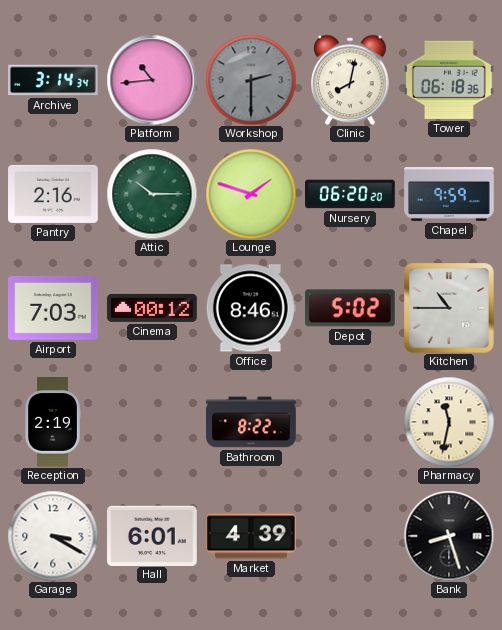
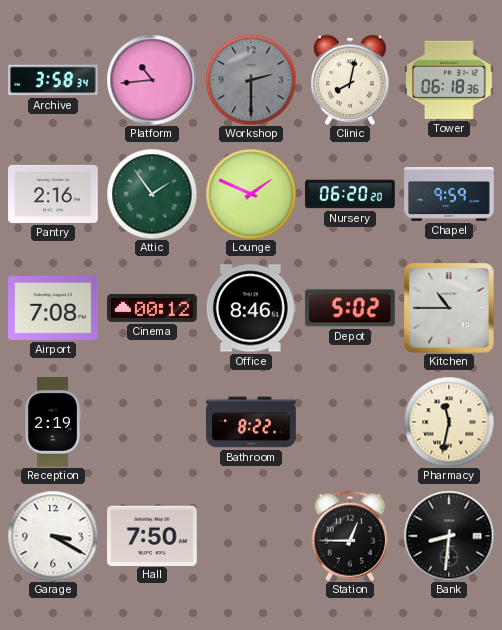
Archive: 3:14 -> 3:58
Attic: 10:15 -> 1:54
Lounge: 1:48 -> 1:49
Airport: 7:03 -> 7:08
Hall: 6:01 -> 7:50
Market: 4:39 -> none
Station: none -> 12:45
Bank: 8:27 -> 8:31
